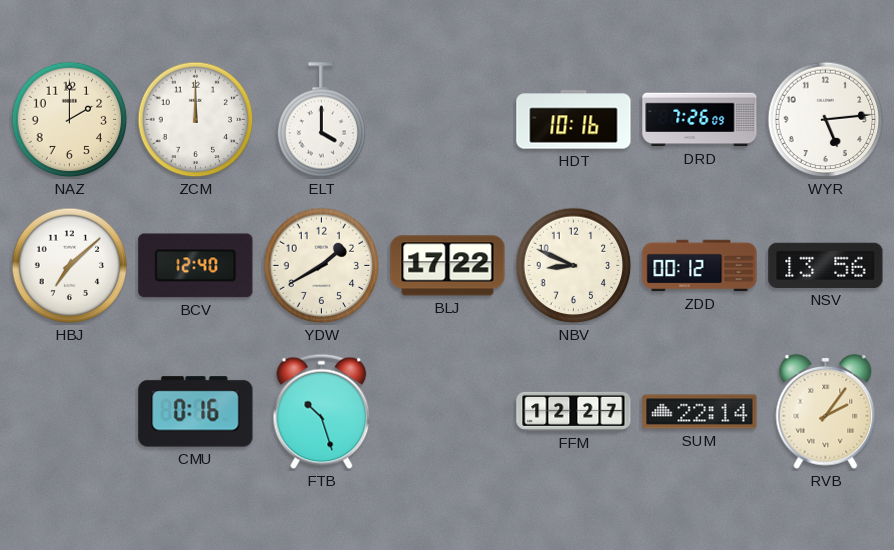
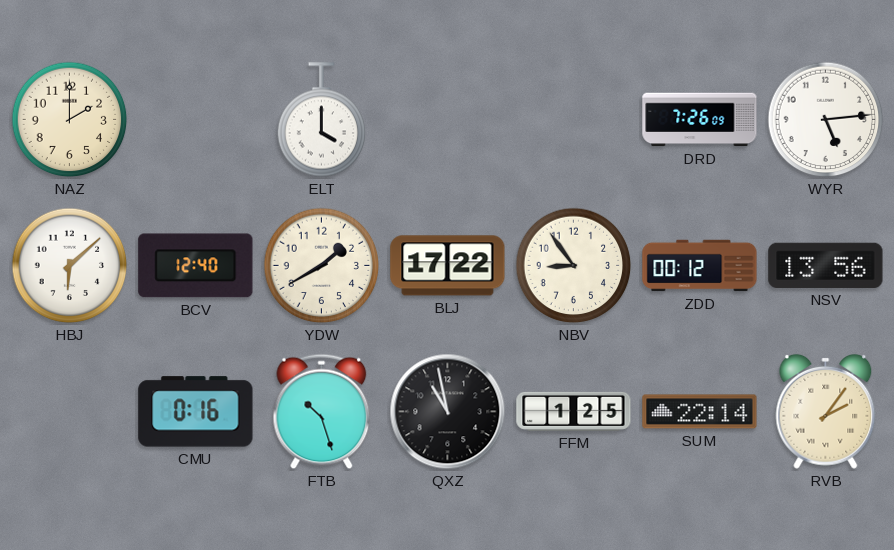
ZCM: 12:00 -> none
HDT: 10:16 -> none
HBJ: 7:08 -> 6:08
NBV: 8:49 -> 8:54
QXZ: none -> 10:58
FFM: 12:27 -> 1:25
